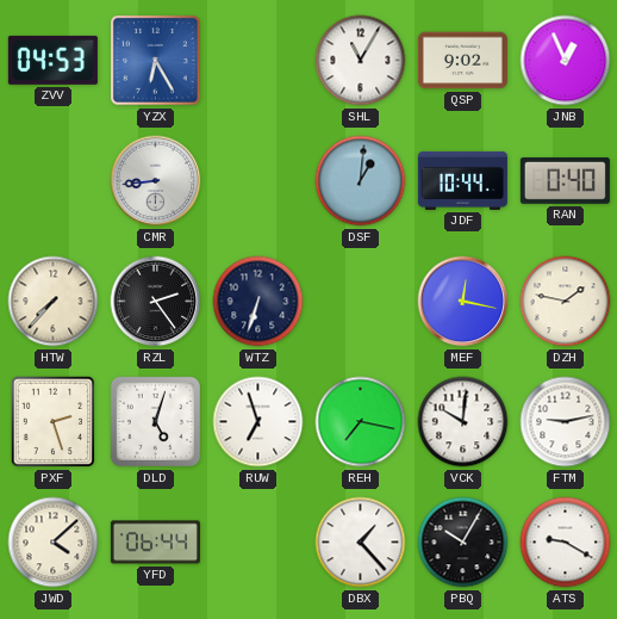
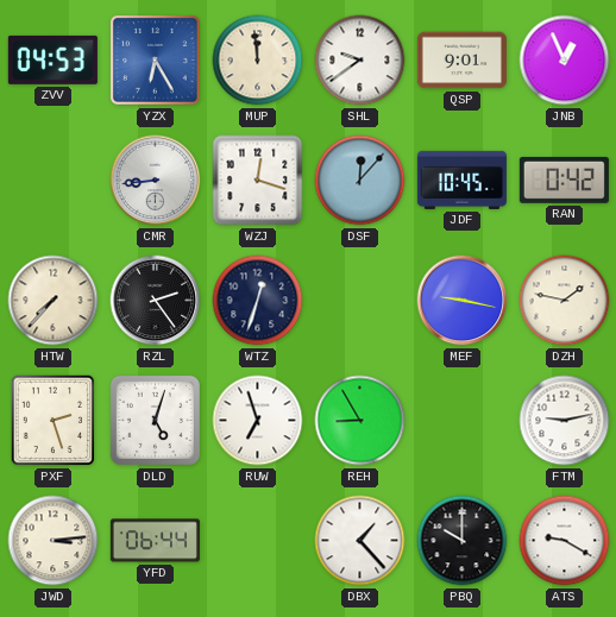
MUP: none -> 11:59
SHL: 11:05 -> 9:39
QSP: 9:02 -> 9:01
WZJ: none -> 12:18
DSF: 1:01 -> 12:07
JDF: 10:44 -> 10:45
RAN: 0:40 -> 0:42
WTZ: 6:33 -> 12:33
MEF: 12:17 -> 9:17
REH: 7:17 -> 8:55
VCK: 10:01 -> none
JWD: 4:08 -> 3:14
PBQ: 10:05 -> 10:00
